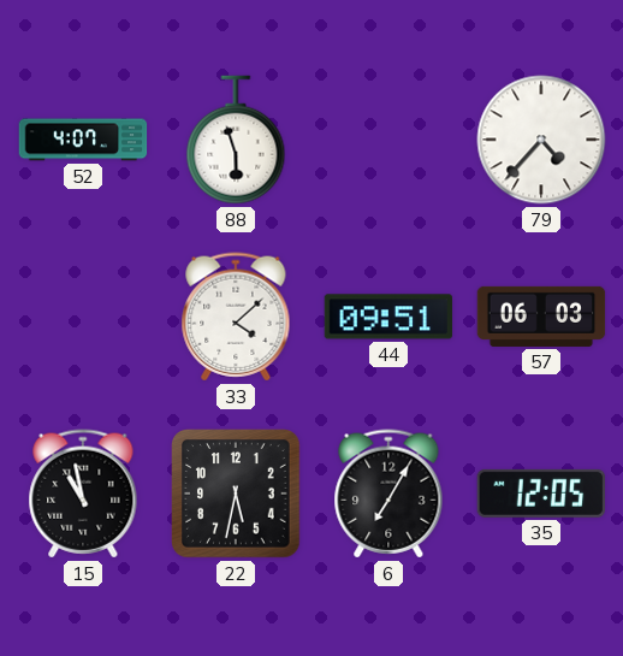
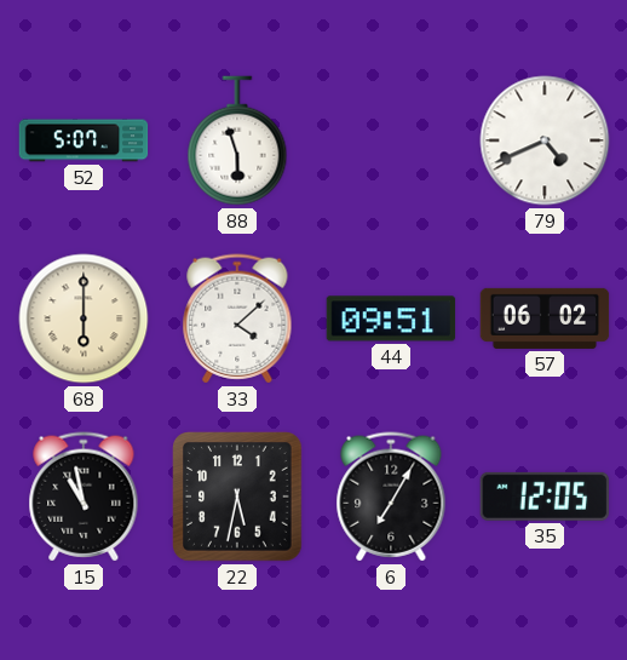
52: 4:07 -> 5:07
79: 4:37 -> 4:41
68: none -> 6:00
57: 06:03 -> 06:02
